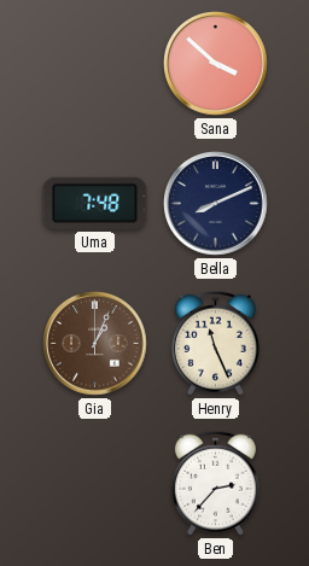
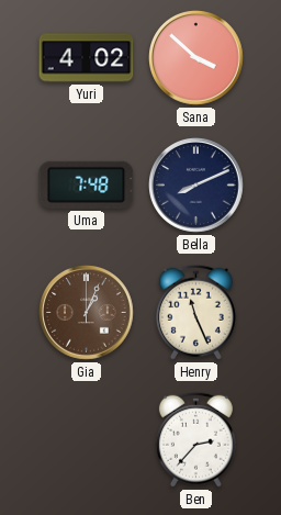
Yuri: none -> 4:02
